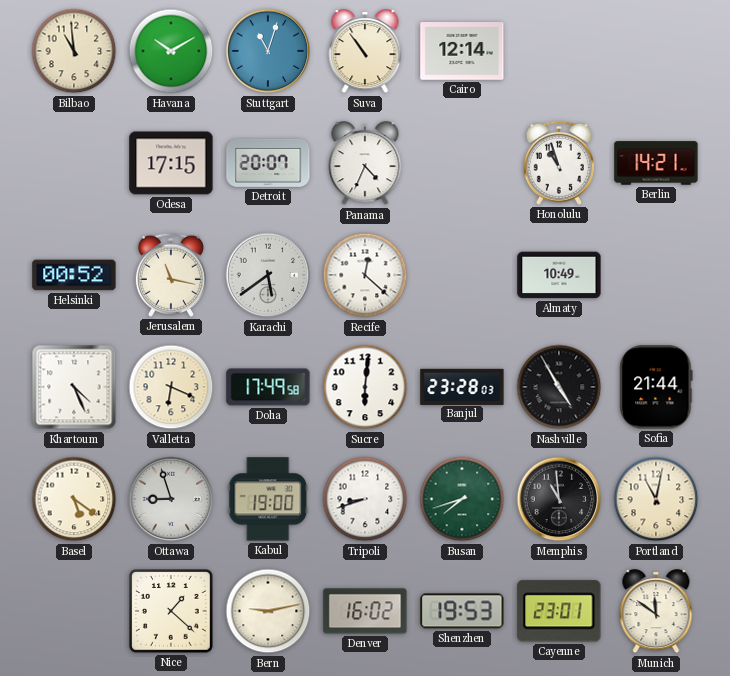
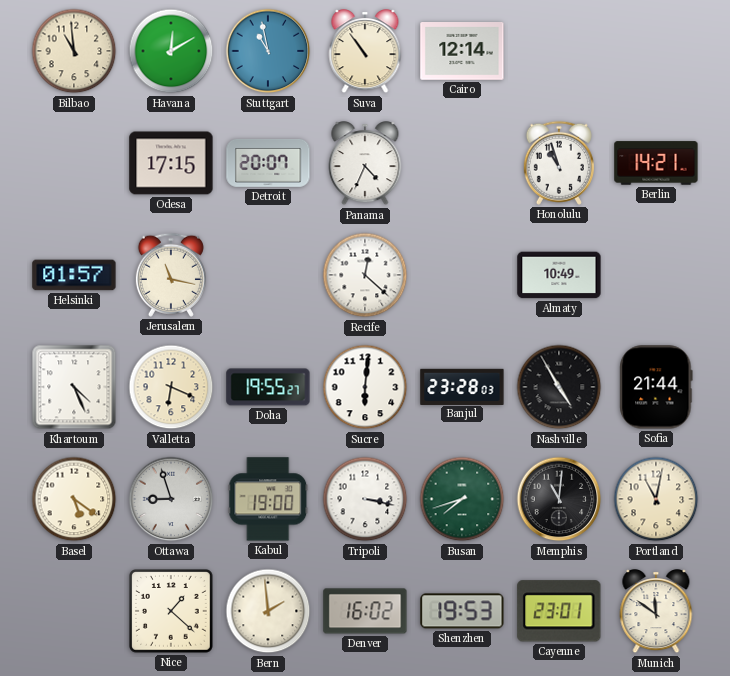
Havana: 10:10 -> 12:10
Stuttgart: 11:03 -> 10:58
Helsinki: 00:52 -> 01:57
Karachi: 5:39 -> none
Doha: 17:49 -> 19:55
Tripoli: 8:42 -> 3:17
Memphis: 10:59 -> 11:01
Bern: 9:13 -> 1:59
